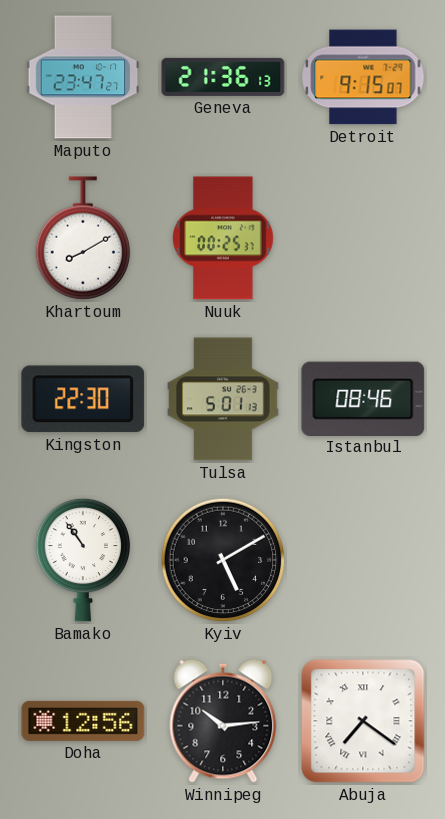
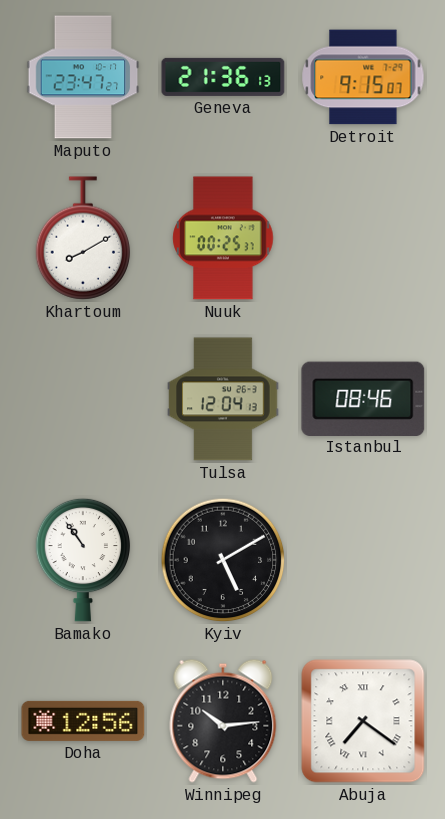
Kingston: 22:30 -> none
Tulsa: 5:01 -> 12:04
